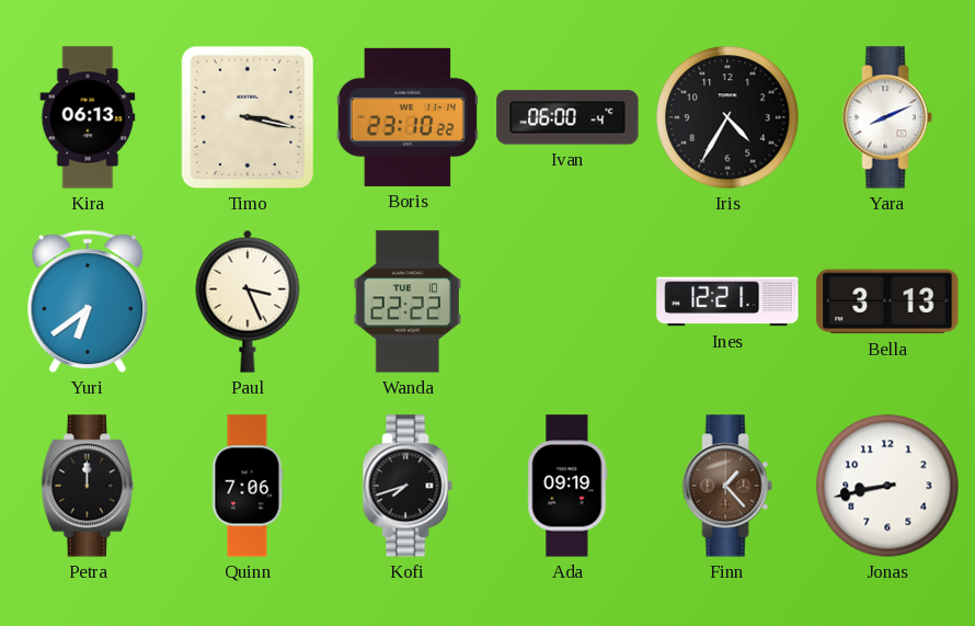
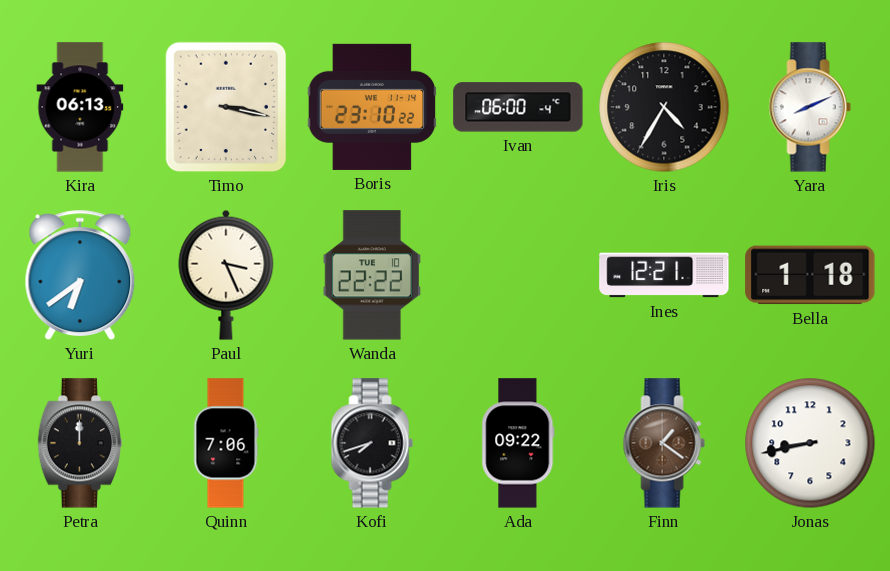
Bella: 3:13 -> 1:18
Ada: 09:19 -> 09:22
Finn: 1:23 -> 1:21
